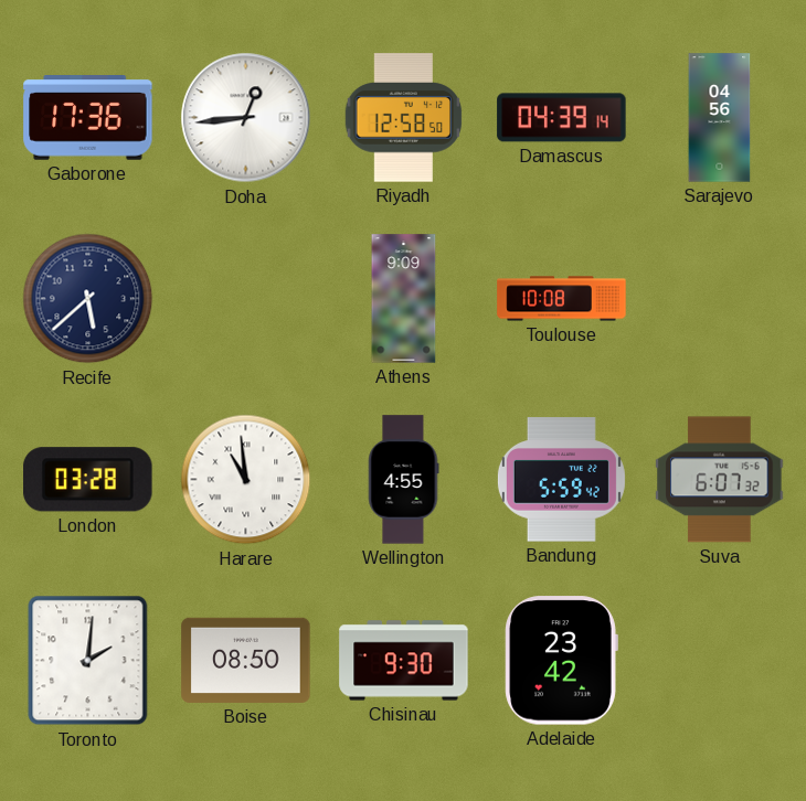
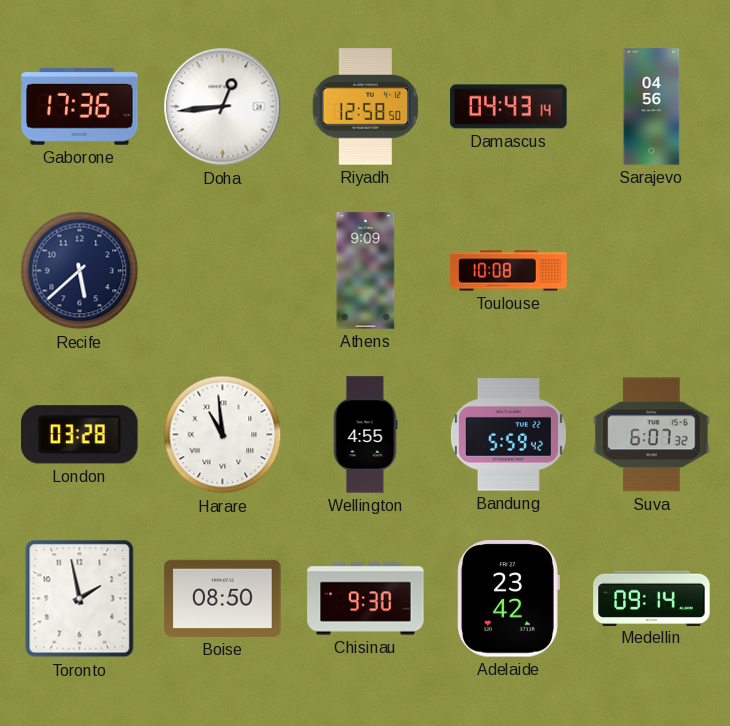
Damascus: 04:39 -> 04:43
Toronto: 2:01 -> 1:58
Medellin: none -> 09:14
